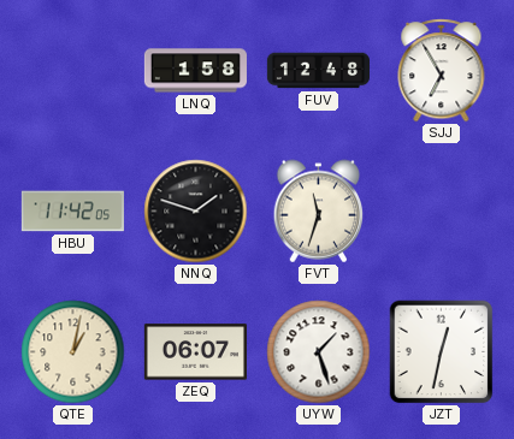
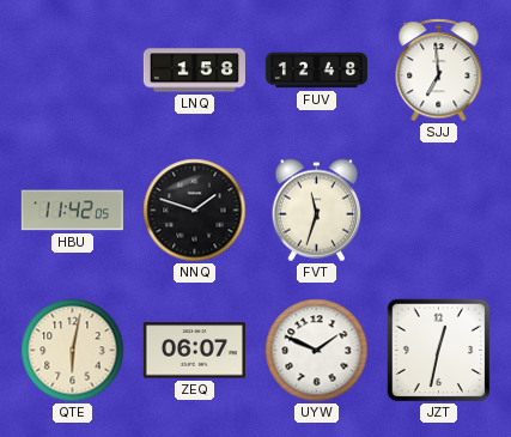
SJJ: 6:55 -> 6:59
QTE: 1:02 -> 6:02
UYW: 1:27 -> 1:49
